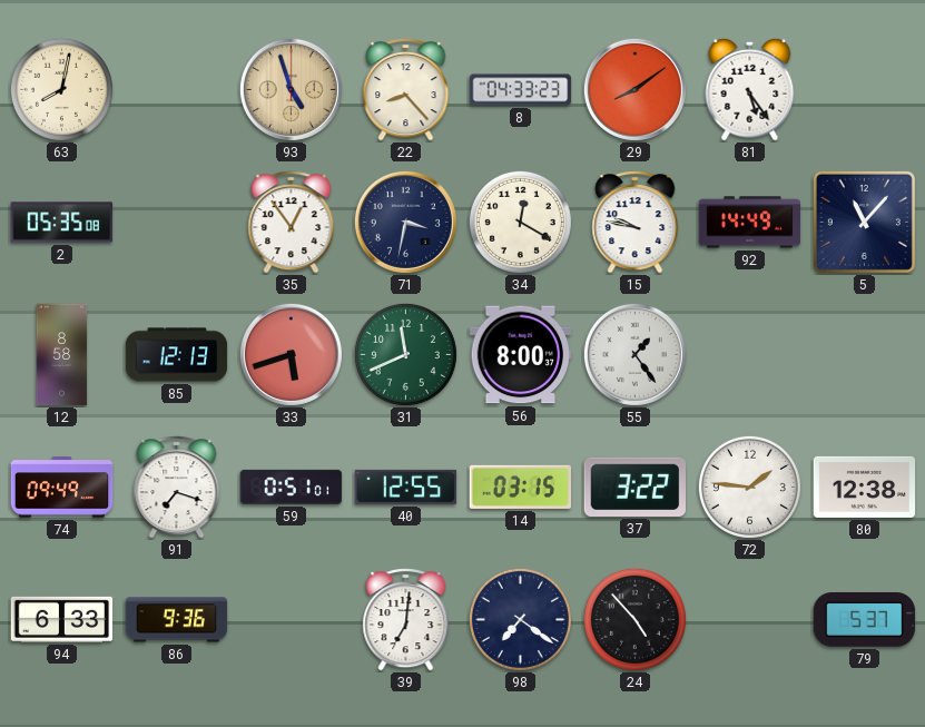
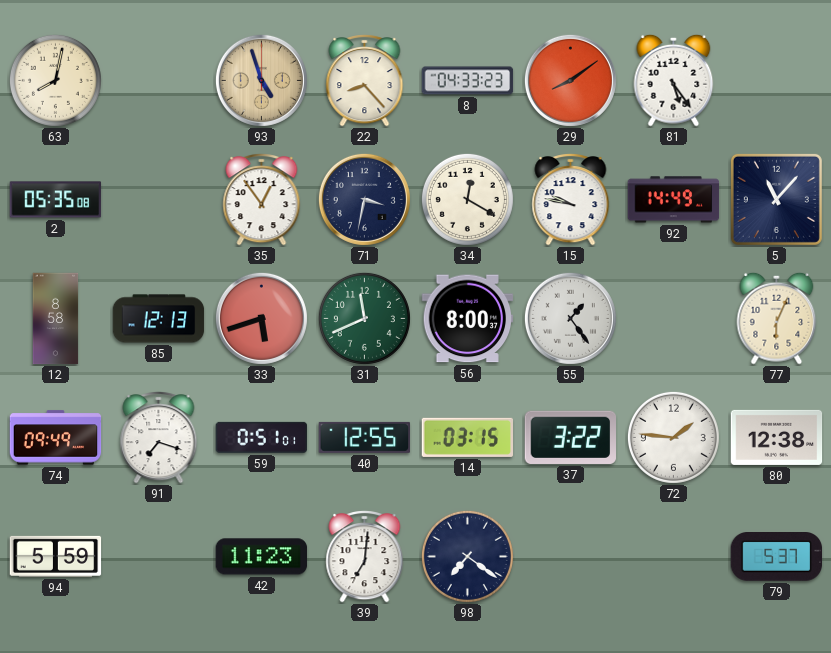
77: none -> 6:04
94: 6:33 -> 5:59
86: 9:36 -> none
42: none -> 11:23
24: 4:53 -> none
